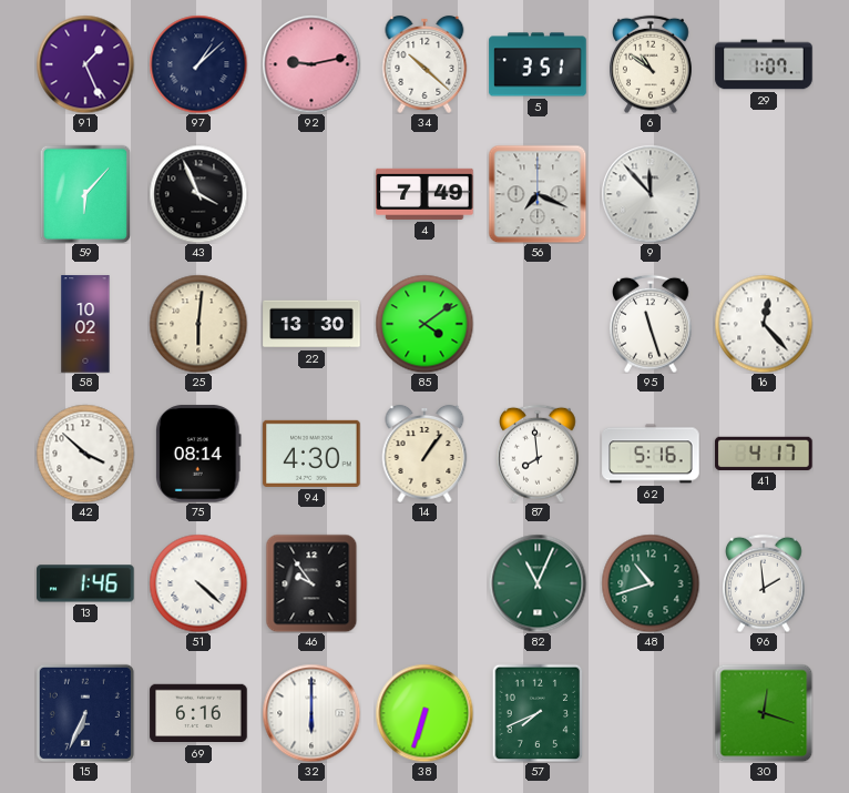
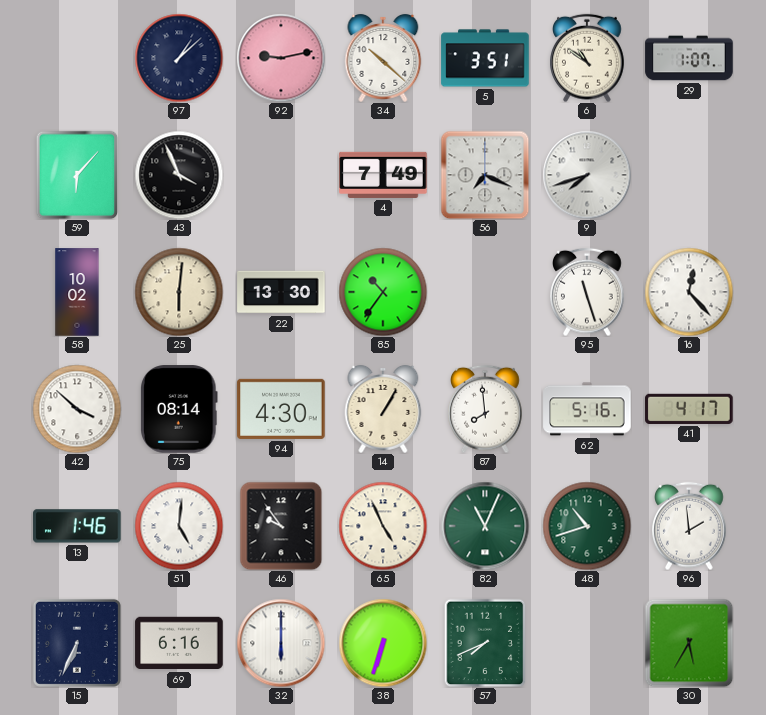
91: 1:26 -> none
9: 11:53 -> 7:42
85: 4:09 -> 10:36
14: 1:06 -> 1:05
51: 4:22 -> 5:01
65: none -> 4:56
30: 12:18 -> 5:35
